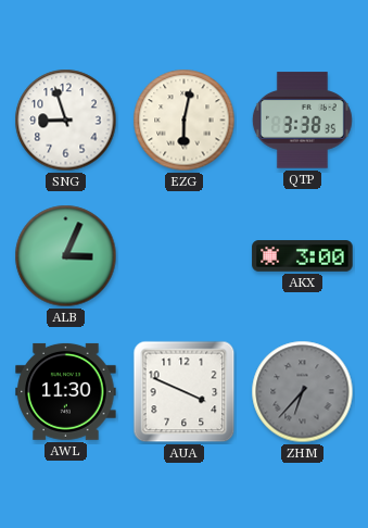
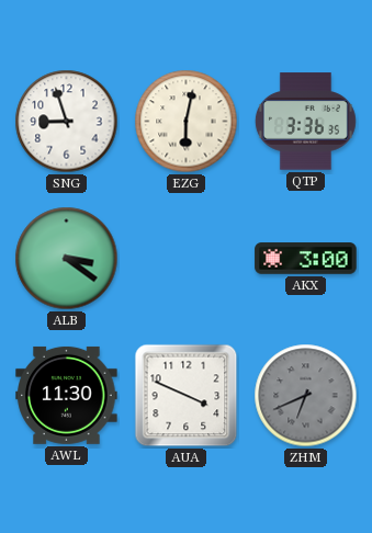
QTP: 3:38 -> 3:36
ALB: 3:04 -> 3:21
ZHM: 6:37 -> 6:41
